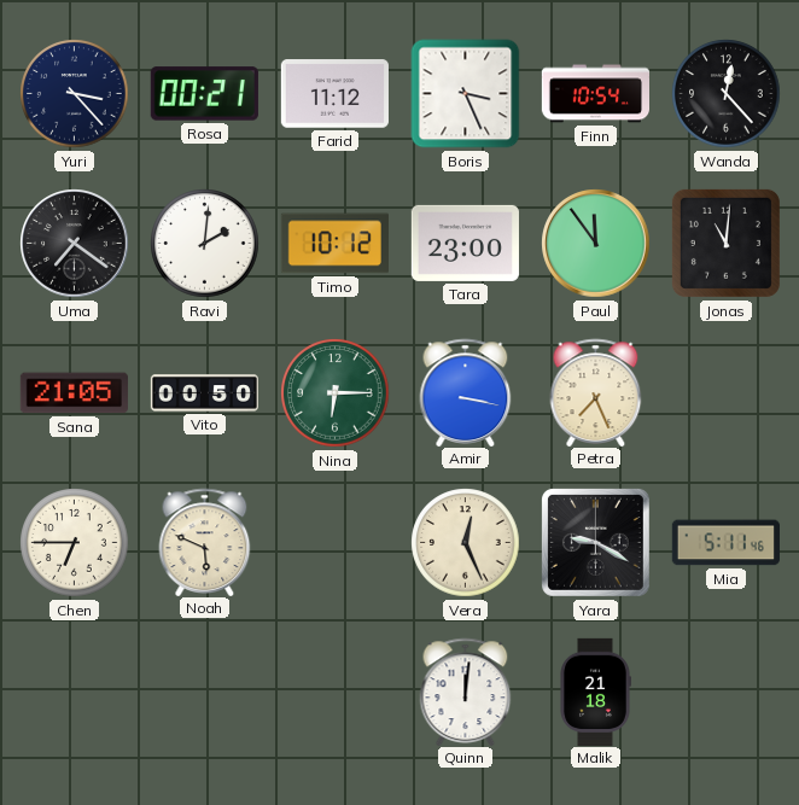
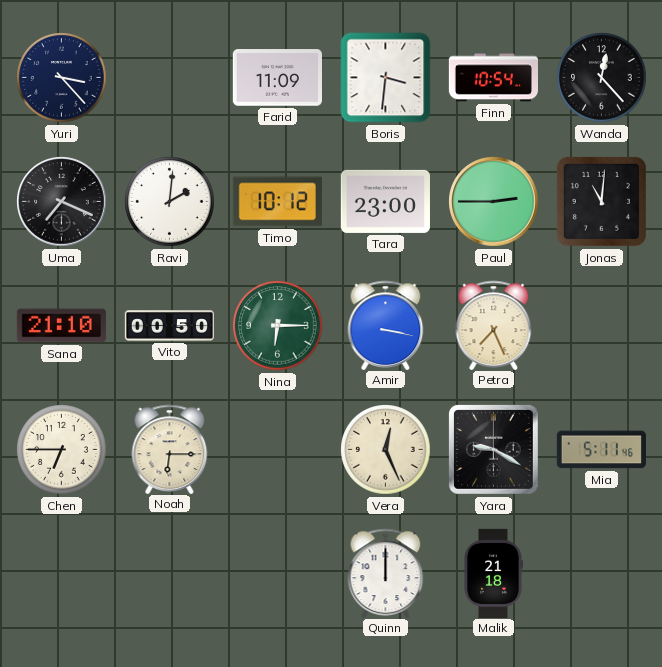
Rosa: 00:21 -> none
Farid: 11:12 -> 11:09
Boris: 3:26 -> 3:31
Uma: 7:21 -> 7:19
Paul: 11:54 -> 2:45
Sana: 21:05 -> 21:10
Noah: 5:49 -> 6:15
Quinn: 12:01 -> 12:00
